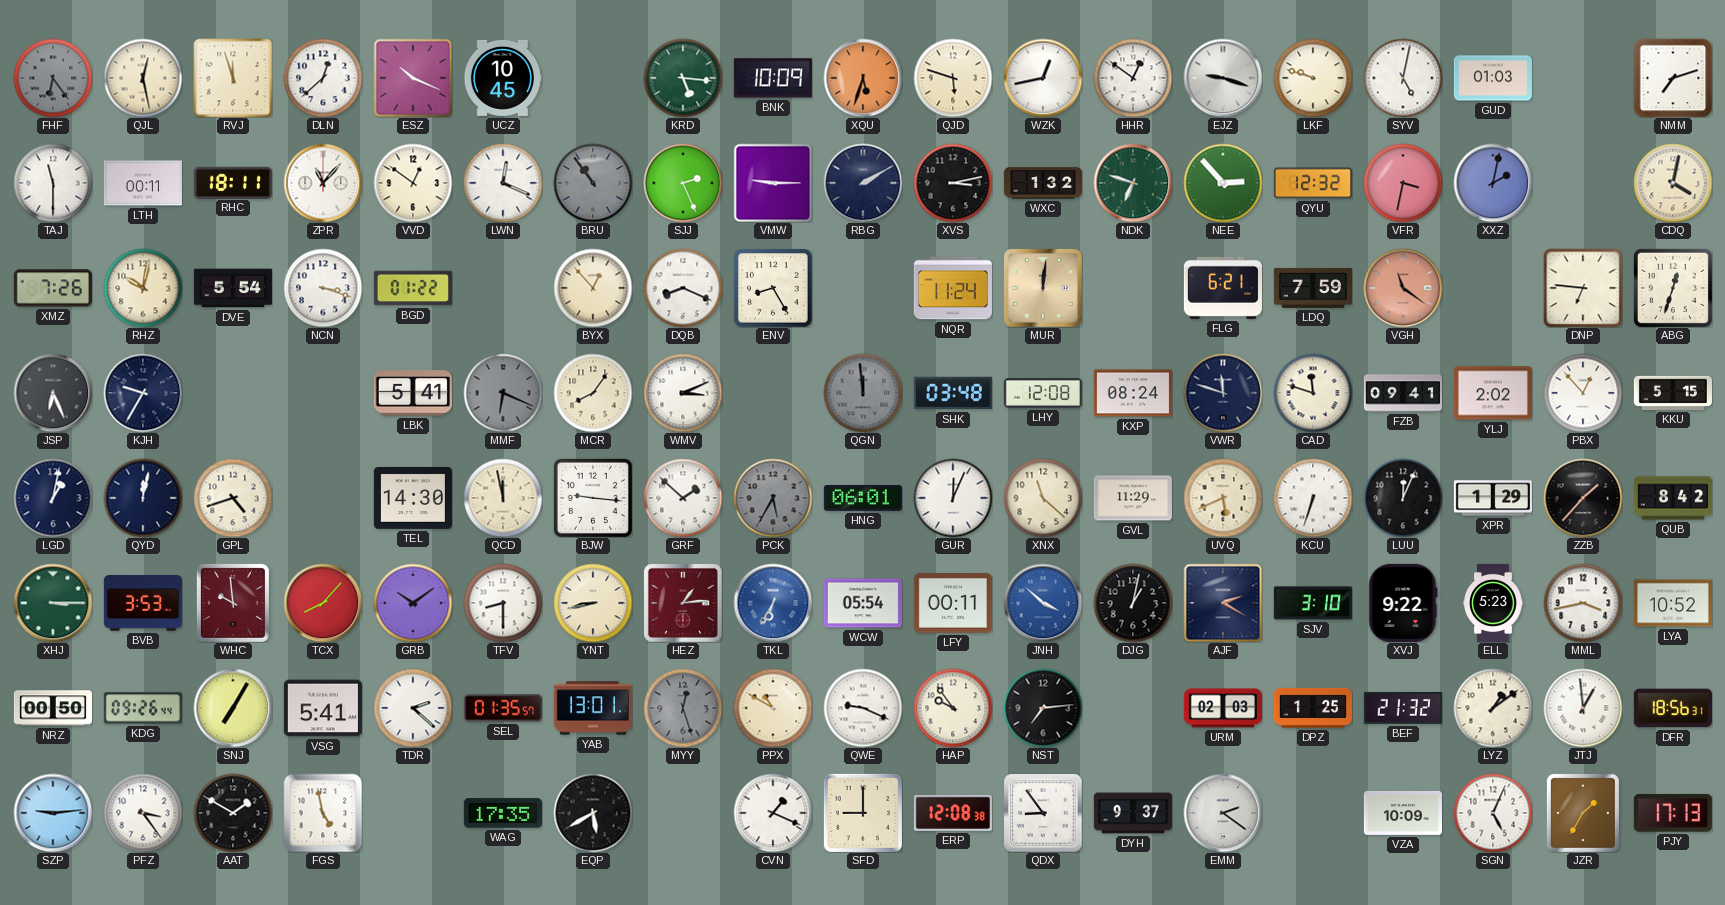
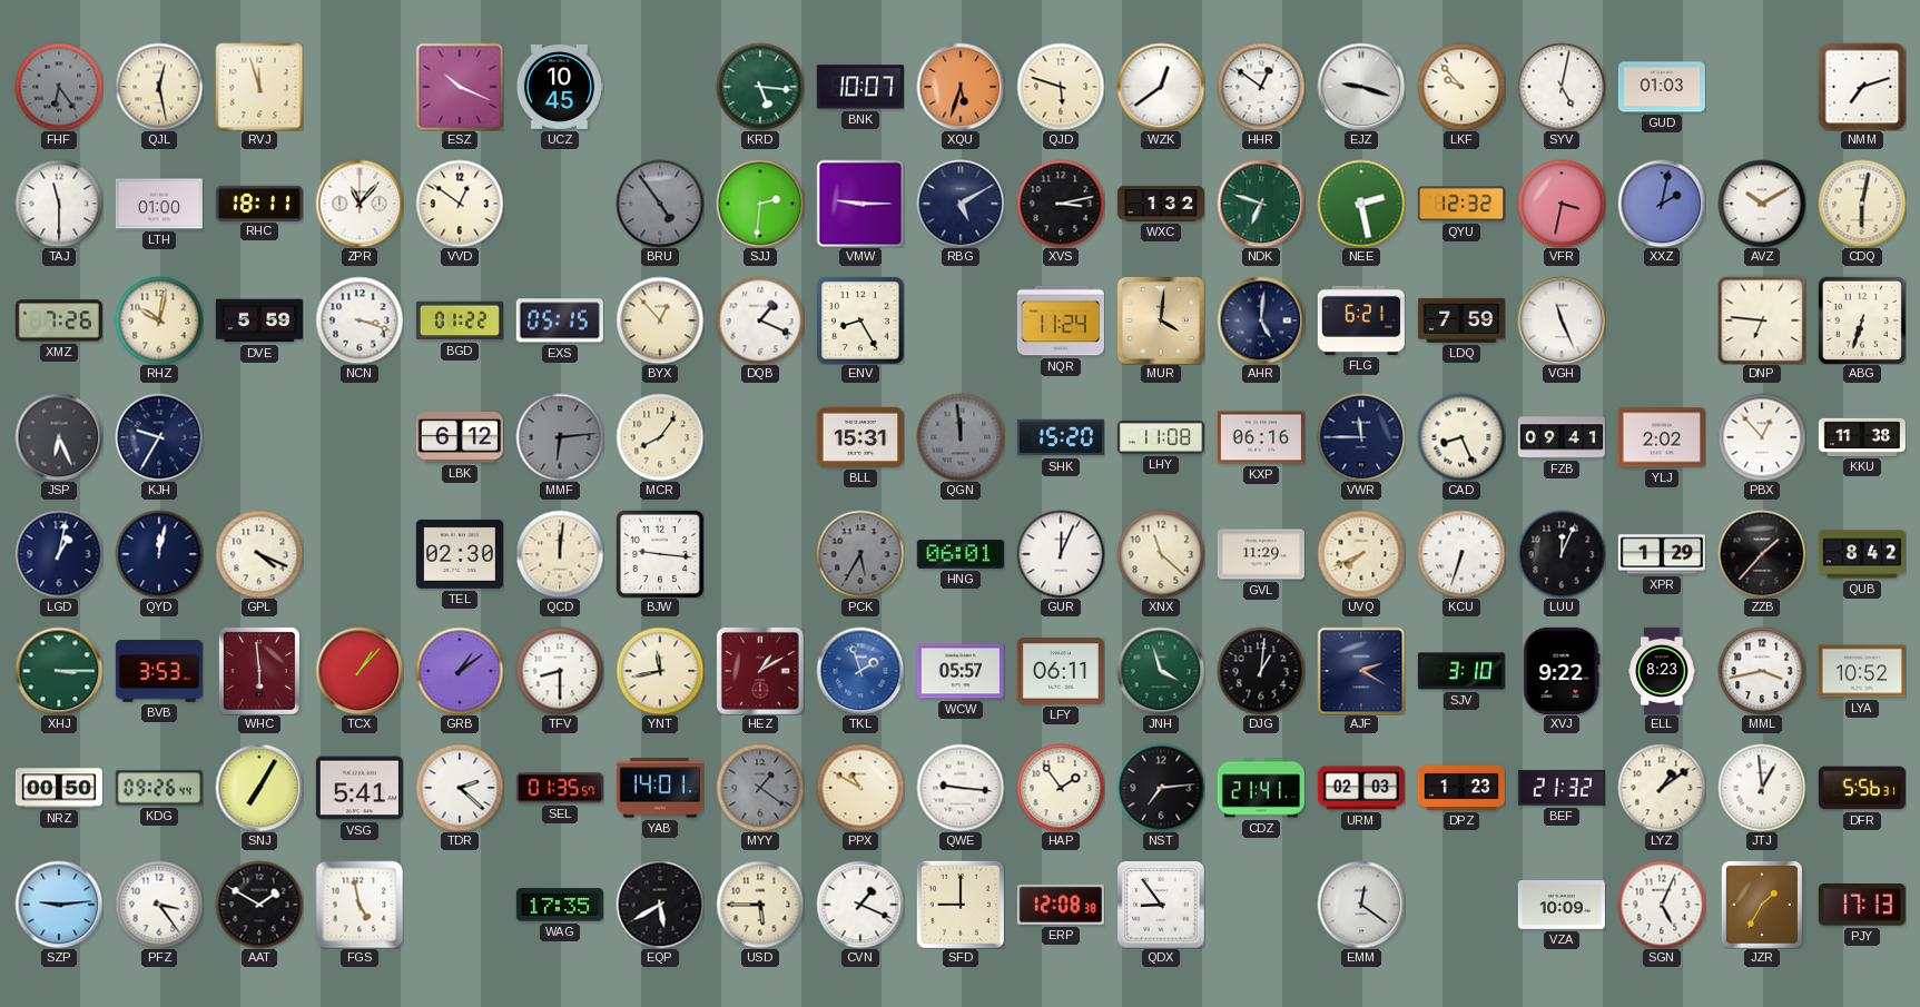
DLN: 12:38 -> none
BNK: 10:09 -> 10:07
WZK: 12:43 -> 12:39
LKF: 9:48 -> 9:53
LTH: 00:11 -> 01:00
LWN: 12:19 -> none
BRU: 10:54 -> 4:54
SJJ: 2:26 -> 2:31
RBG: 2:10 -> 5:10
NEE: 2:53 -> 2:28
AVZ: none -> 10:10
CDQ: 4:02 -> 6:02
DVE: 5:54 -> 5:59
EXS: none -> 05:15
DQB: 8:19 -> 1:19
MUR: 12:01 -> 4:01
AHR: none -> 5:01
VGH: 11:21 -> 11:26
VGH dial: salmon -> white
ABG: 12:33 -> 6:33
LBK: 5:41 -> 6:12
MMF: 6:19 -> 6:14
WMV: 3:11 -> none
BLL: none -> 15:31
SHK: 03:48 -> 15:20
LHY: 12:08 -> 11:08
KXP: 08:24 -> 06:16
VWR: 11:48 -> 11:45
CAD: 11:48 -> 8:26
KKU: 5:15 -> 11:38
GPL: 4:42 -> 4:19
TEL: 14:30 -> 02:30
QCD: 11:58 -> 12:01
GRF: 1:52 -> none
UVQ: 5:41 -> 7:41
WHC: 9:59 -> 5:59
TCX: 8:07 -> 1:07
GRB: 10:09 -> 1:09
YNT: 8:43 -> 11:43
HEZ: 1:14 -> 1:10
TKL: 6:35 -> 1:57
WCW: 05:54 -> 05:57
LFY: 00:11 -> 06:11
JNH: 3:52 -> 3:57
JNH dial: blue -> green
DJG: 1:02 -> 1:01
ELL: 5:23 -> 8:23
YAB: 13:01 -> 14:01
MYY: 12:27 -> 1:21
QWE: 9:19 -> 9:16
HAP: 9:54 -> 1:54
CDZ: none -> 21:41
DPZ: 1:25 -> 1:23
DFR: 18:56 -> 5:56
USD: none -> 5:45
DYH: 9:37 -> none
EMM: 2:21 -> 12:21
